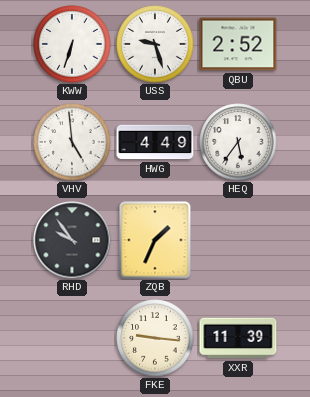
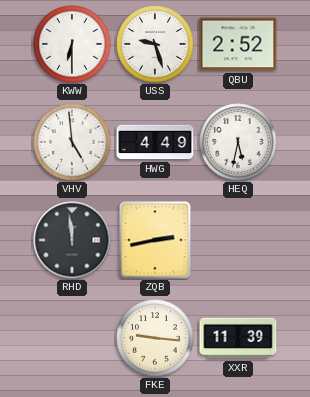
KWW: 6:33 -> 6:30
HEQ: 5:36 -> 5:32
RHD: 9:54 -> 11:59
ZQB: 1:34 -> 2:43
